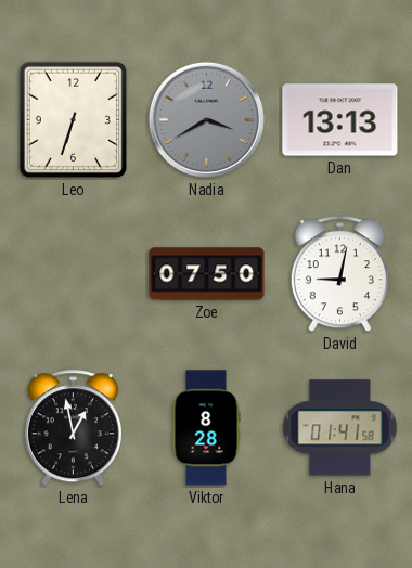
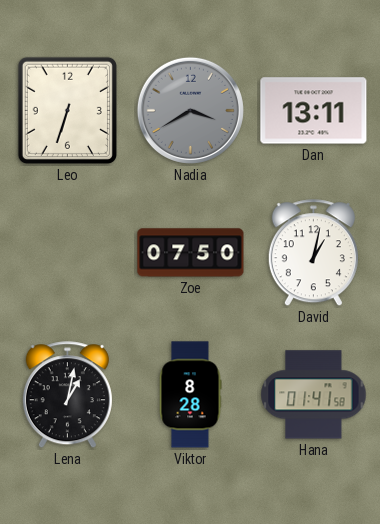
Dan: 13:13 -> 13:11
David: 9:02 -> 1:02
Lena: 12:58 -> 1:02
